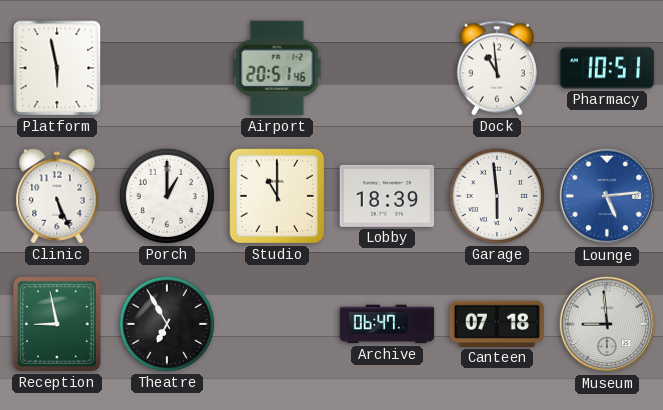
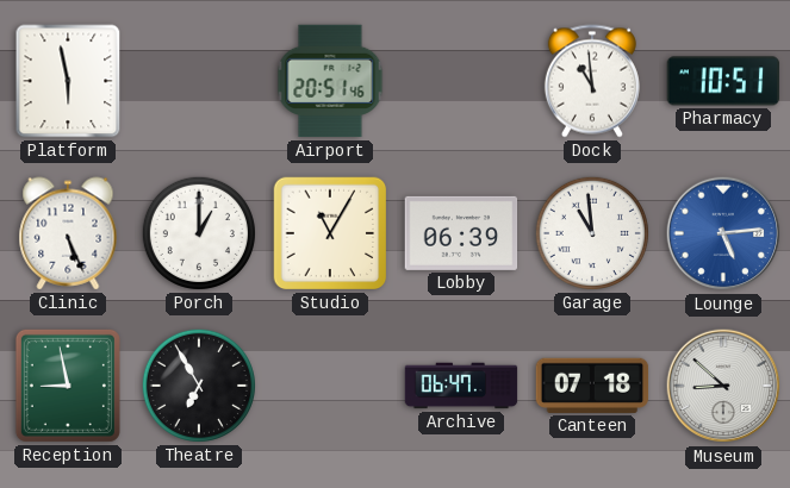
Studio: 11:00 -> 11:05
Lobby: 18:39 -> 06:39
Garage: 5:59 -> 10:59
Museum: 8:59 -> 8:52
